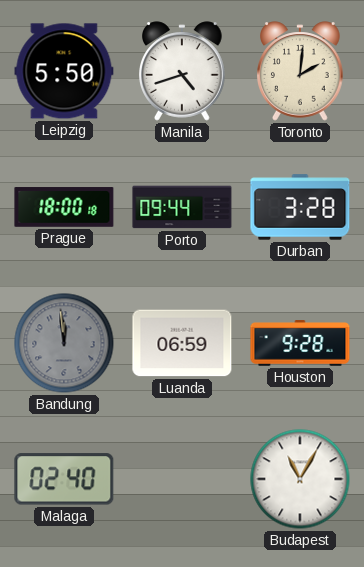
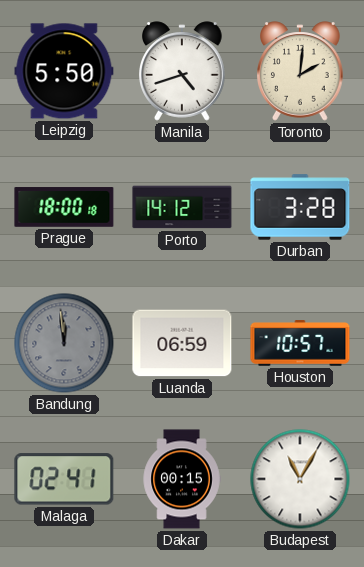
Porto: 09:44 -> 14:12
Houston: 9:28 -> 10:57
Malaga: 02:40 -> 02:41
Dakar: none -> 00:15
